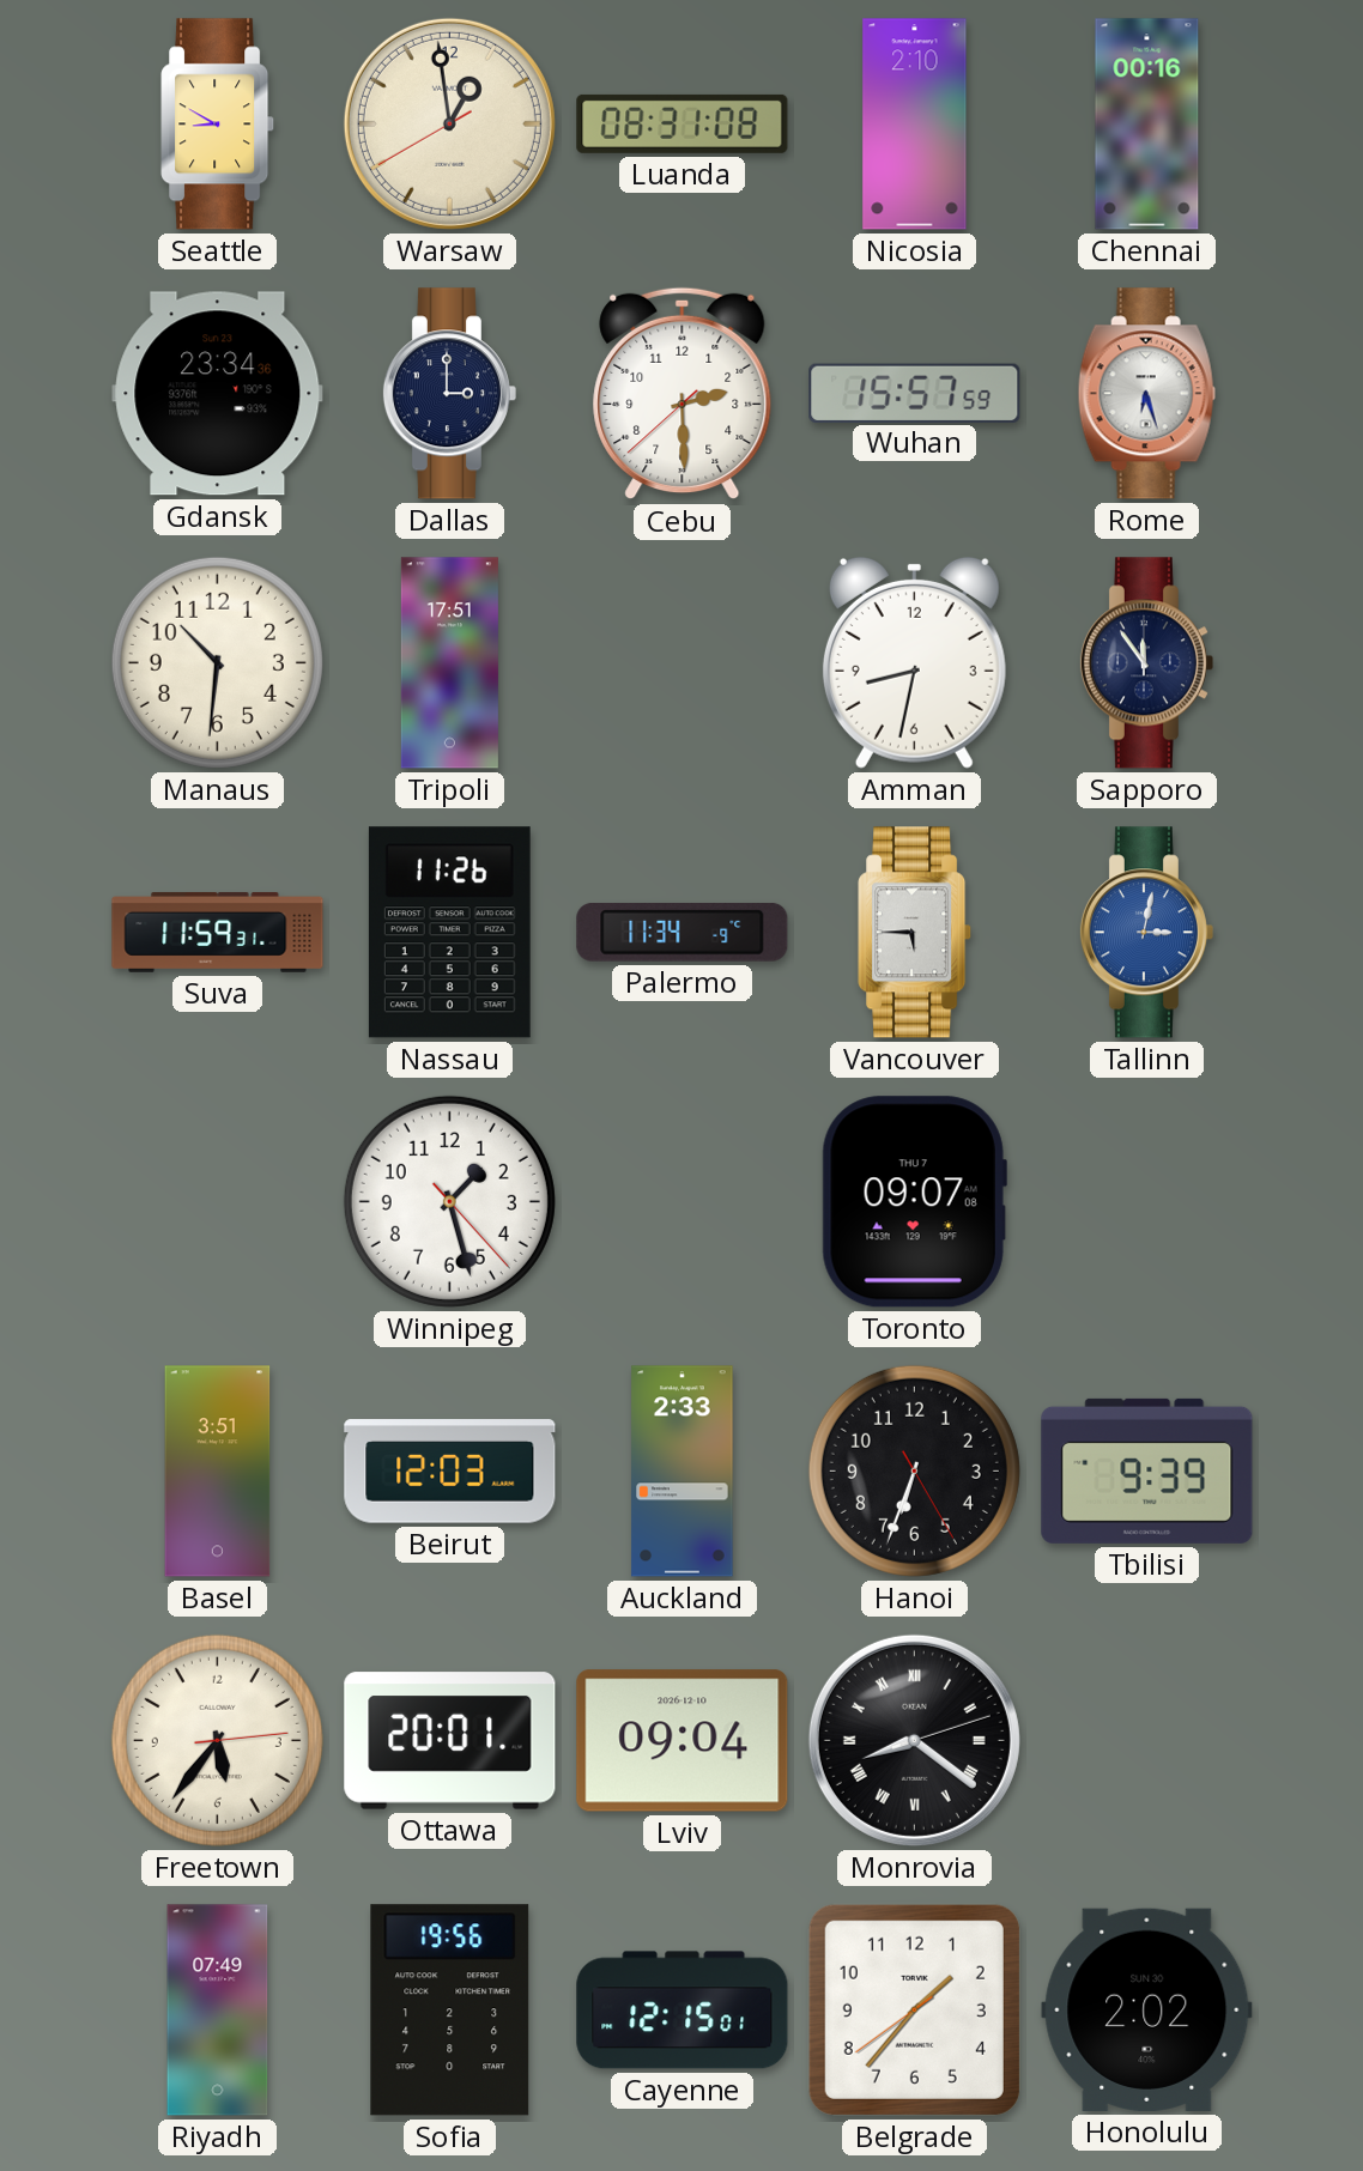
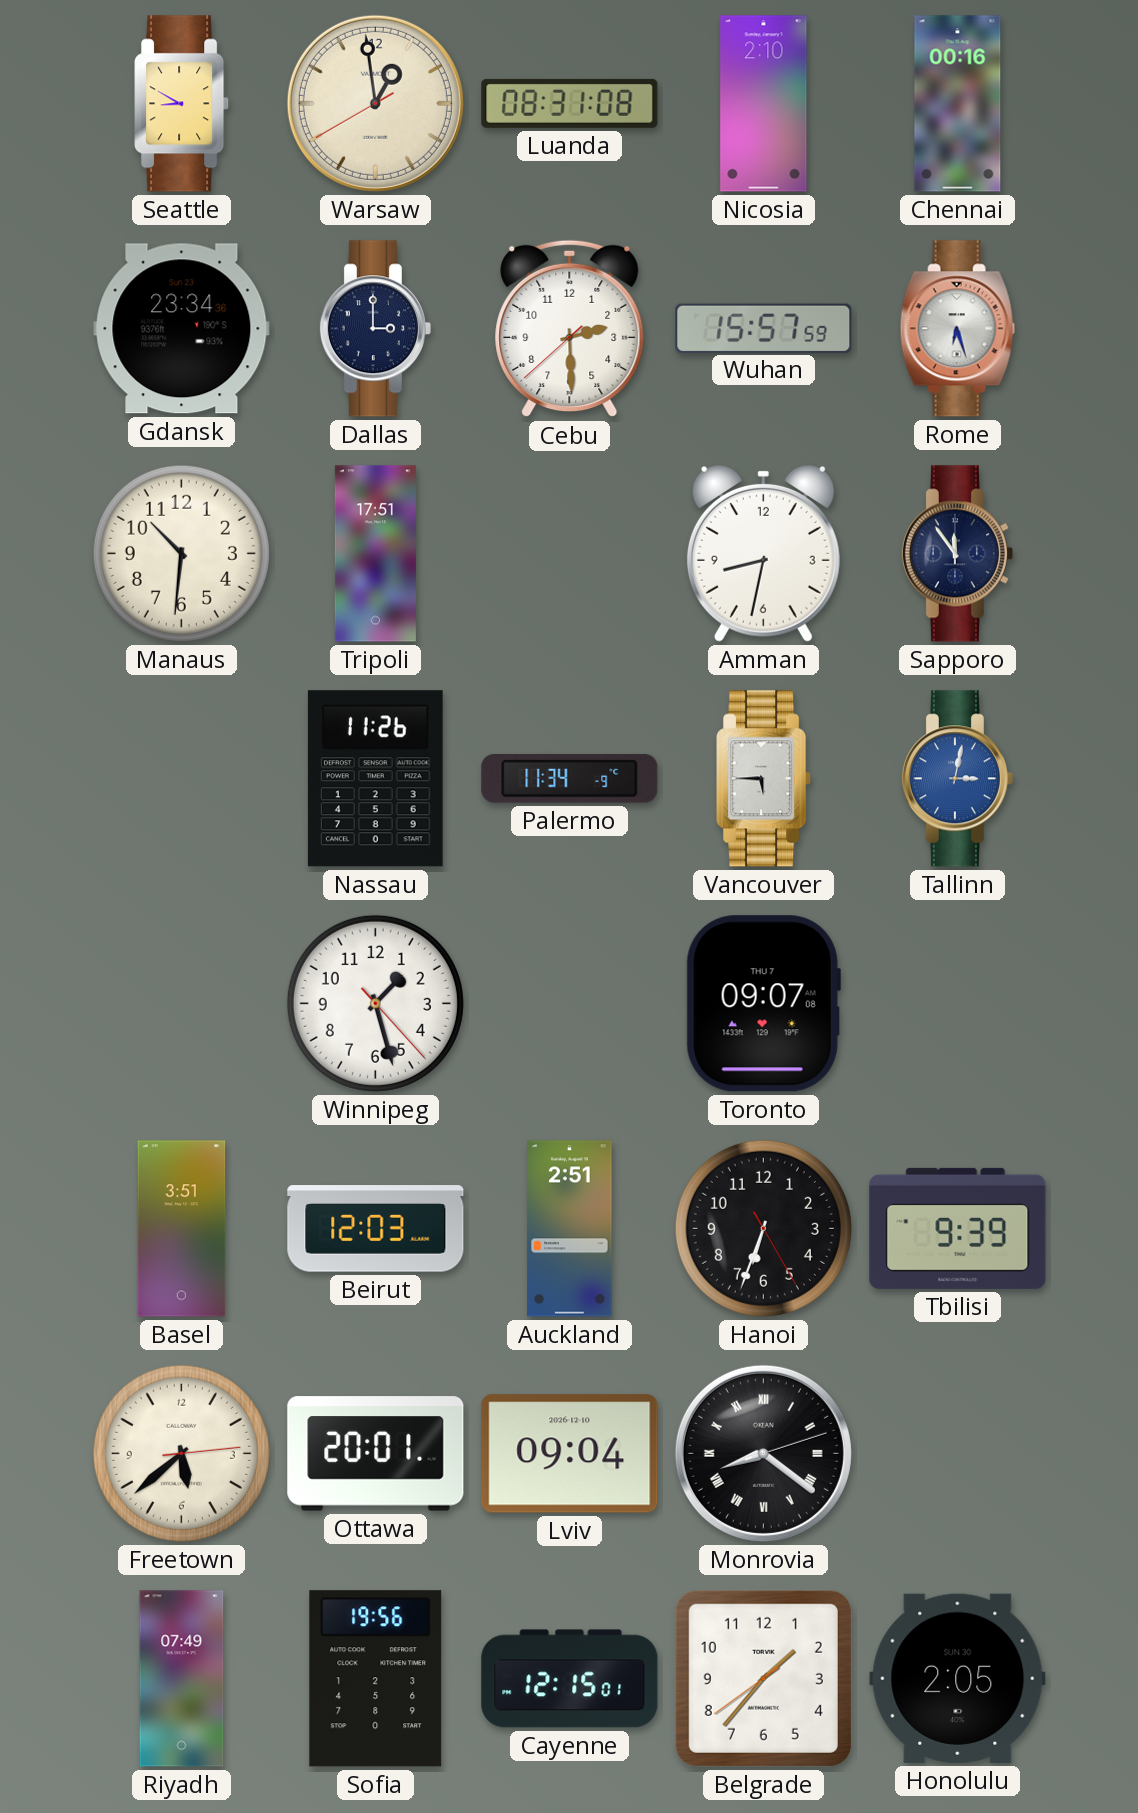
Suva: 11:59 -> none
Auckland: 2:33 -> 2:51
Freetown: 5:36 -> 5:38
Honolulu: 2:02 -> 2:05
